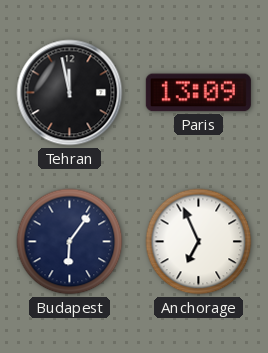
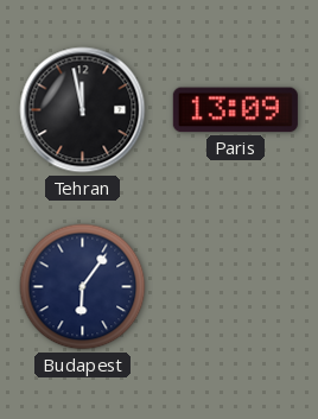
Anchorage: 6:56 -> none
